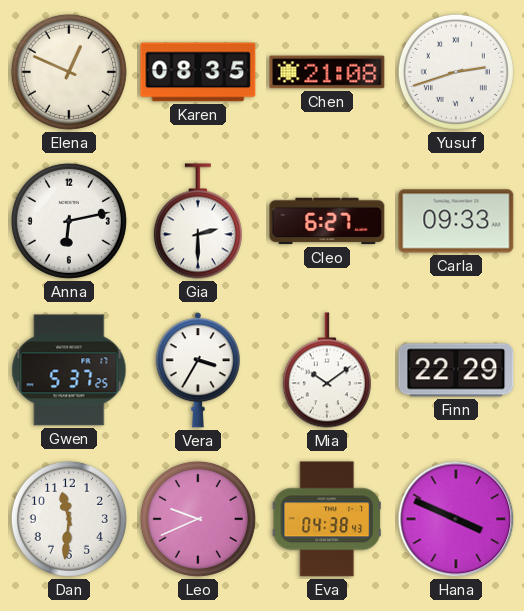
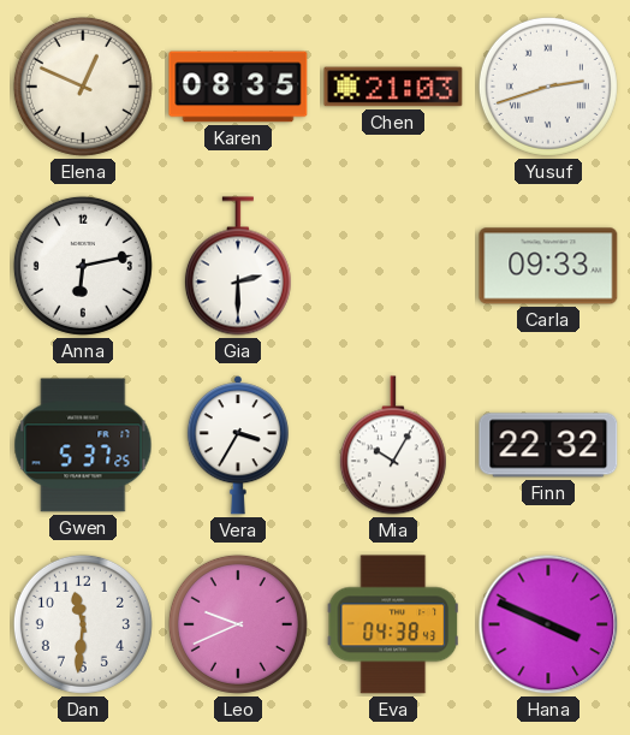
Chen: 21:08 -> 21:03
Cleo: 6:27 -> none
Mia: 10:09 -> 10:05
Finn: 22:29 -> 22:32
